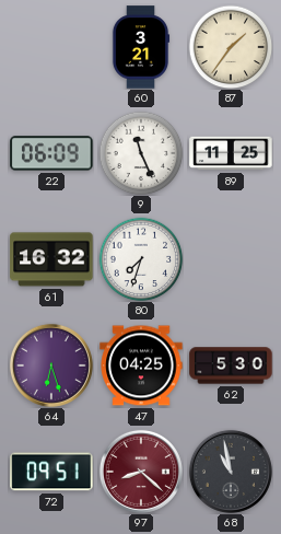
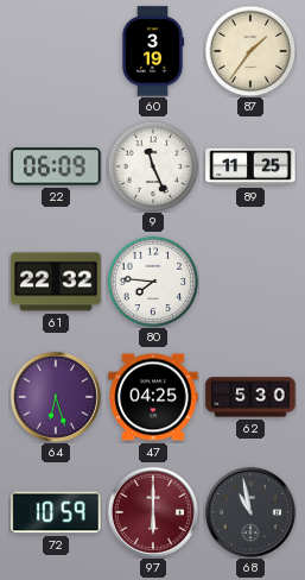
60: 3:21 -> 3:19
61: 16:32 -> 22:32
80: 7:33 -> 7:46
72: 09:51 -> 10:59
97: 8:22 -> 6:00
